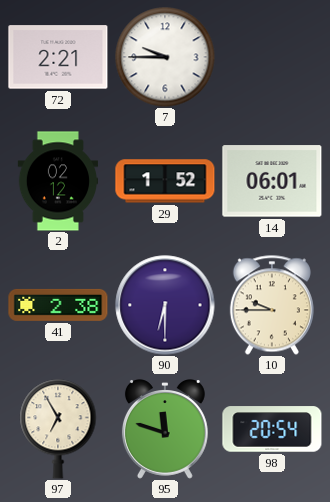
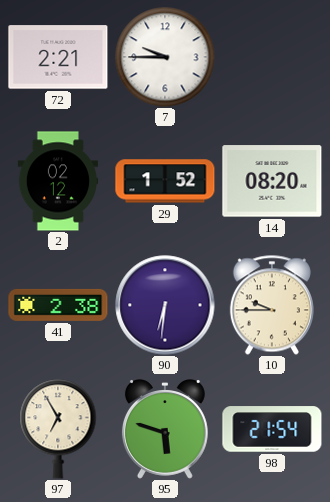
14: 06:01 -> 08:20
90: 6:30 -> 6:31
95: 11:48 -> 5:48
98: 20:54 -> 21:54
